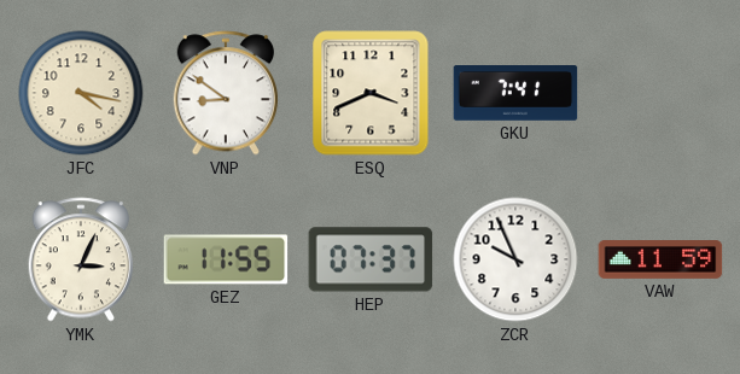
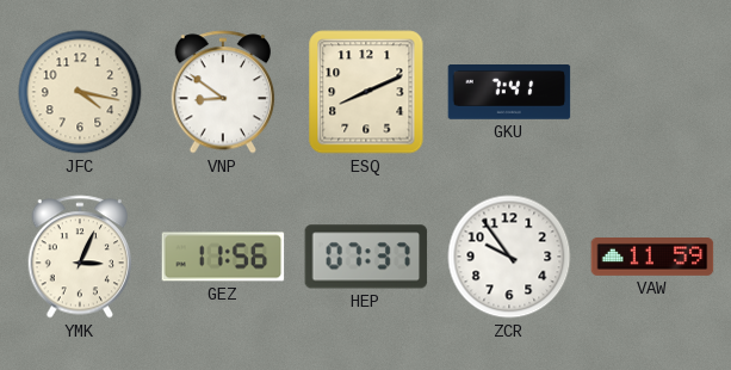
ESQ: 3:41 -> 8:11
GEZ: 11:55 -> 11:56
ZCR: 9:56 -> 9:54
